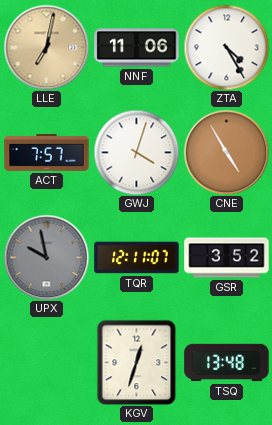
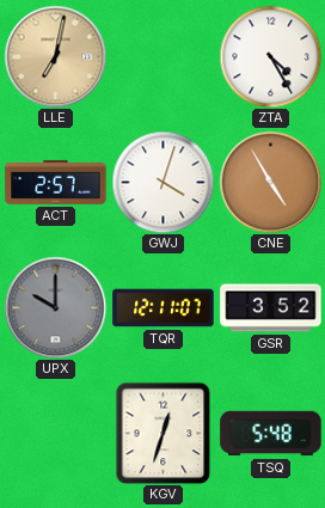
NNF: 11:06 -> none
ACT: 7:57 -> 2:57
UPX: 9:58 -> 10:00
TSQ: 13:48 -> 5:48
